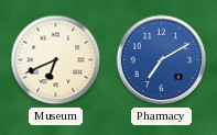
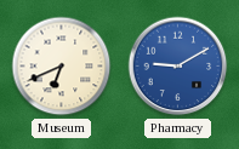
Pharmacy: 7:10 -> 9:10
